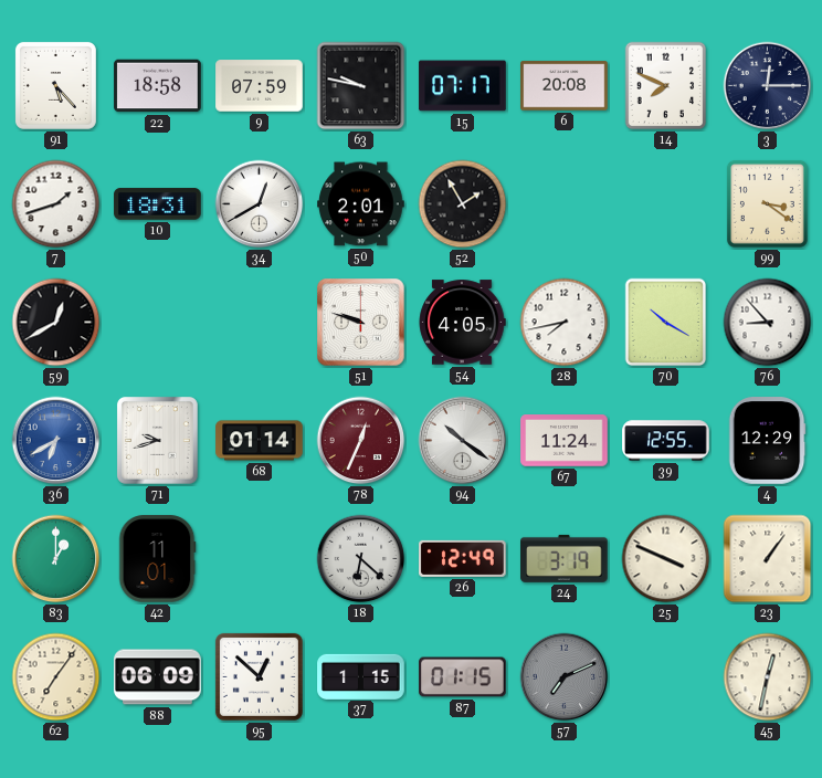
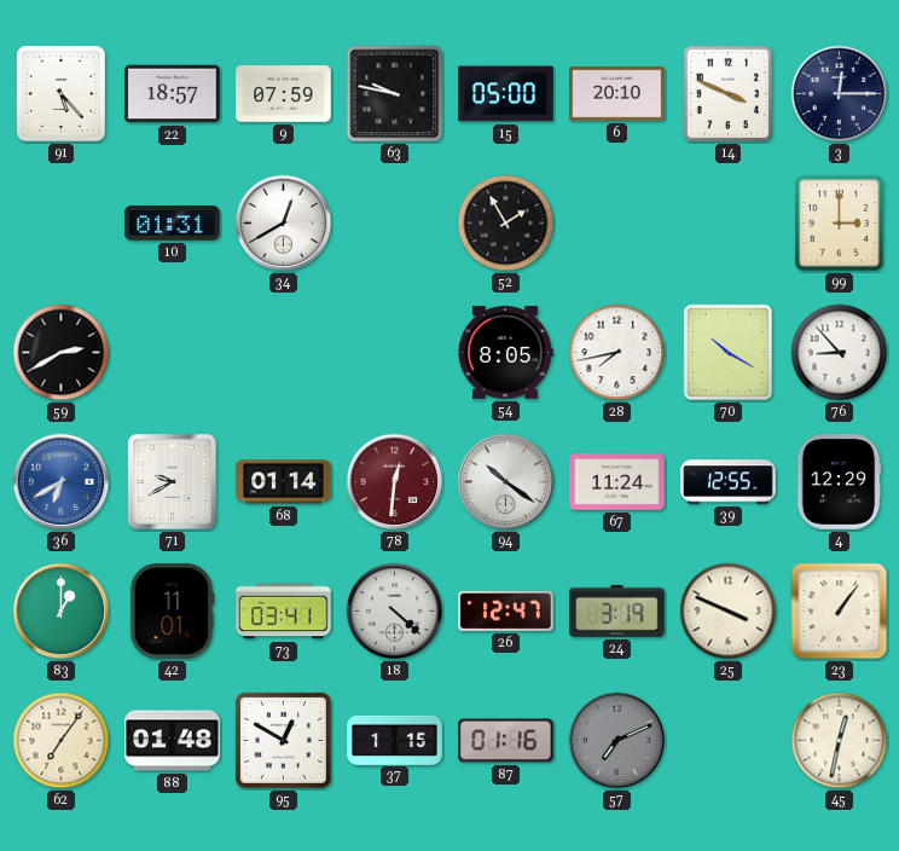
22: 18:58 -> 18:57
15: 07:17 -> 05:00
6: 20:08 -> 20:10
14: 7:49 -> 3:49
7: 1:42 -> none
10: 18:31 -> 01:31
50: 2:01 -> none
99: 3:21 -> 3:00
59: 12:40 -> 2:40
51: 9:48 -> none
54: 4:05 -> 8:05
71: 9:42 -> 9:40
78: 12:34 -> 12:31
73: none -> 03:41
18: 6:22 -> 4:22
26: 12:49 -> 12:47
88: 06:09 -> 01:48
95: 12:52 -> 12:50
87: 01:15 -> 01:16
